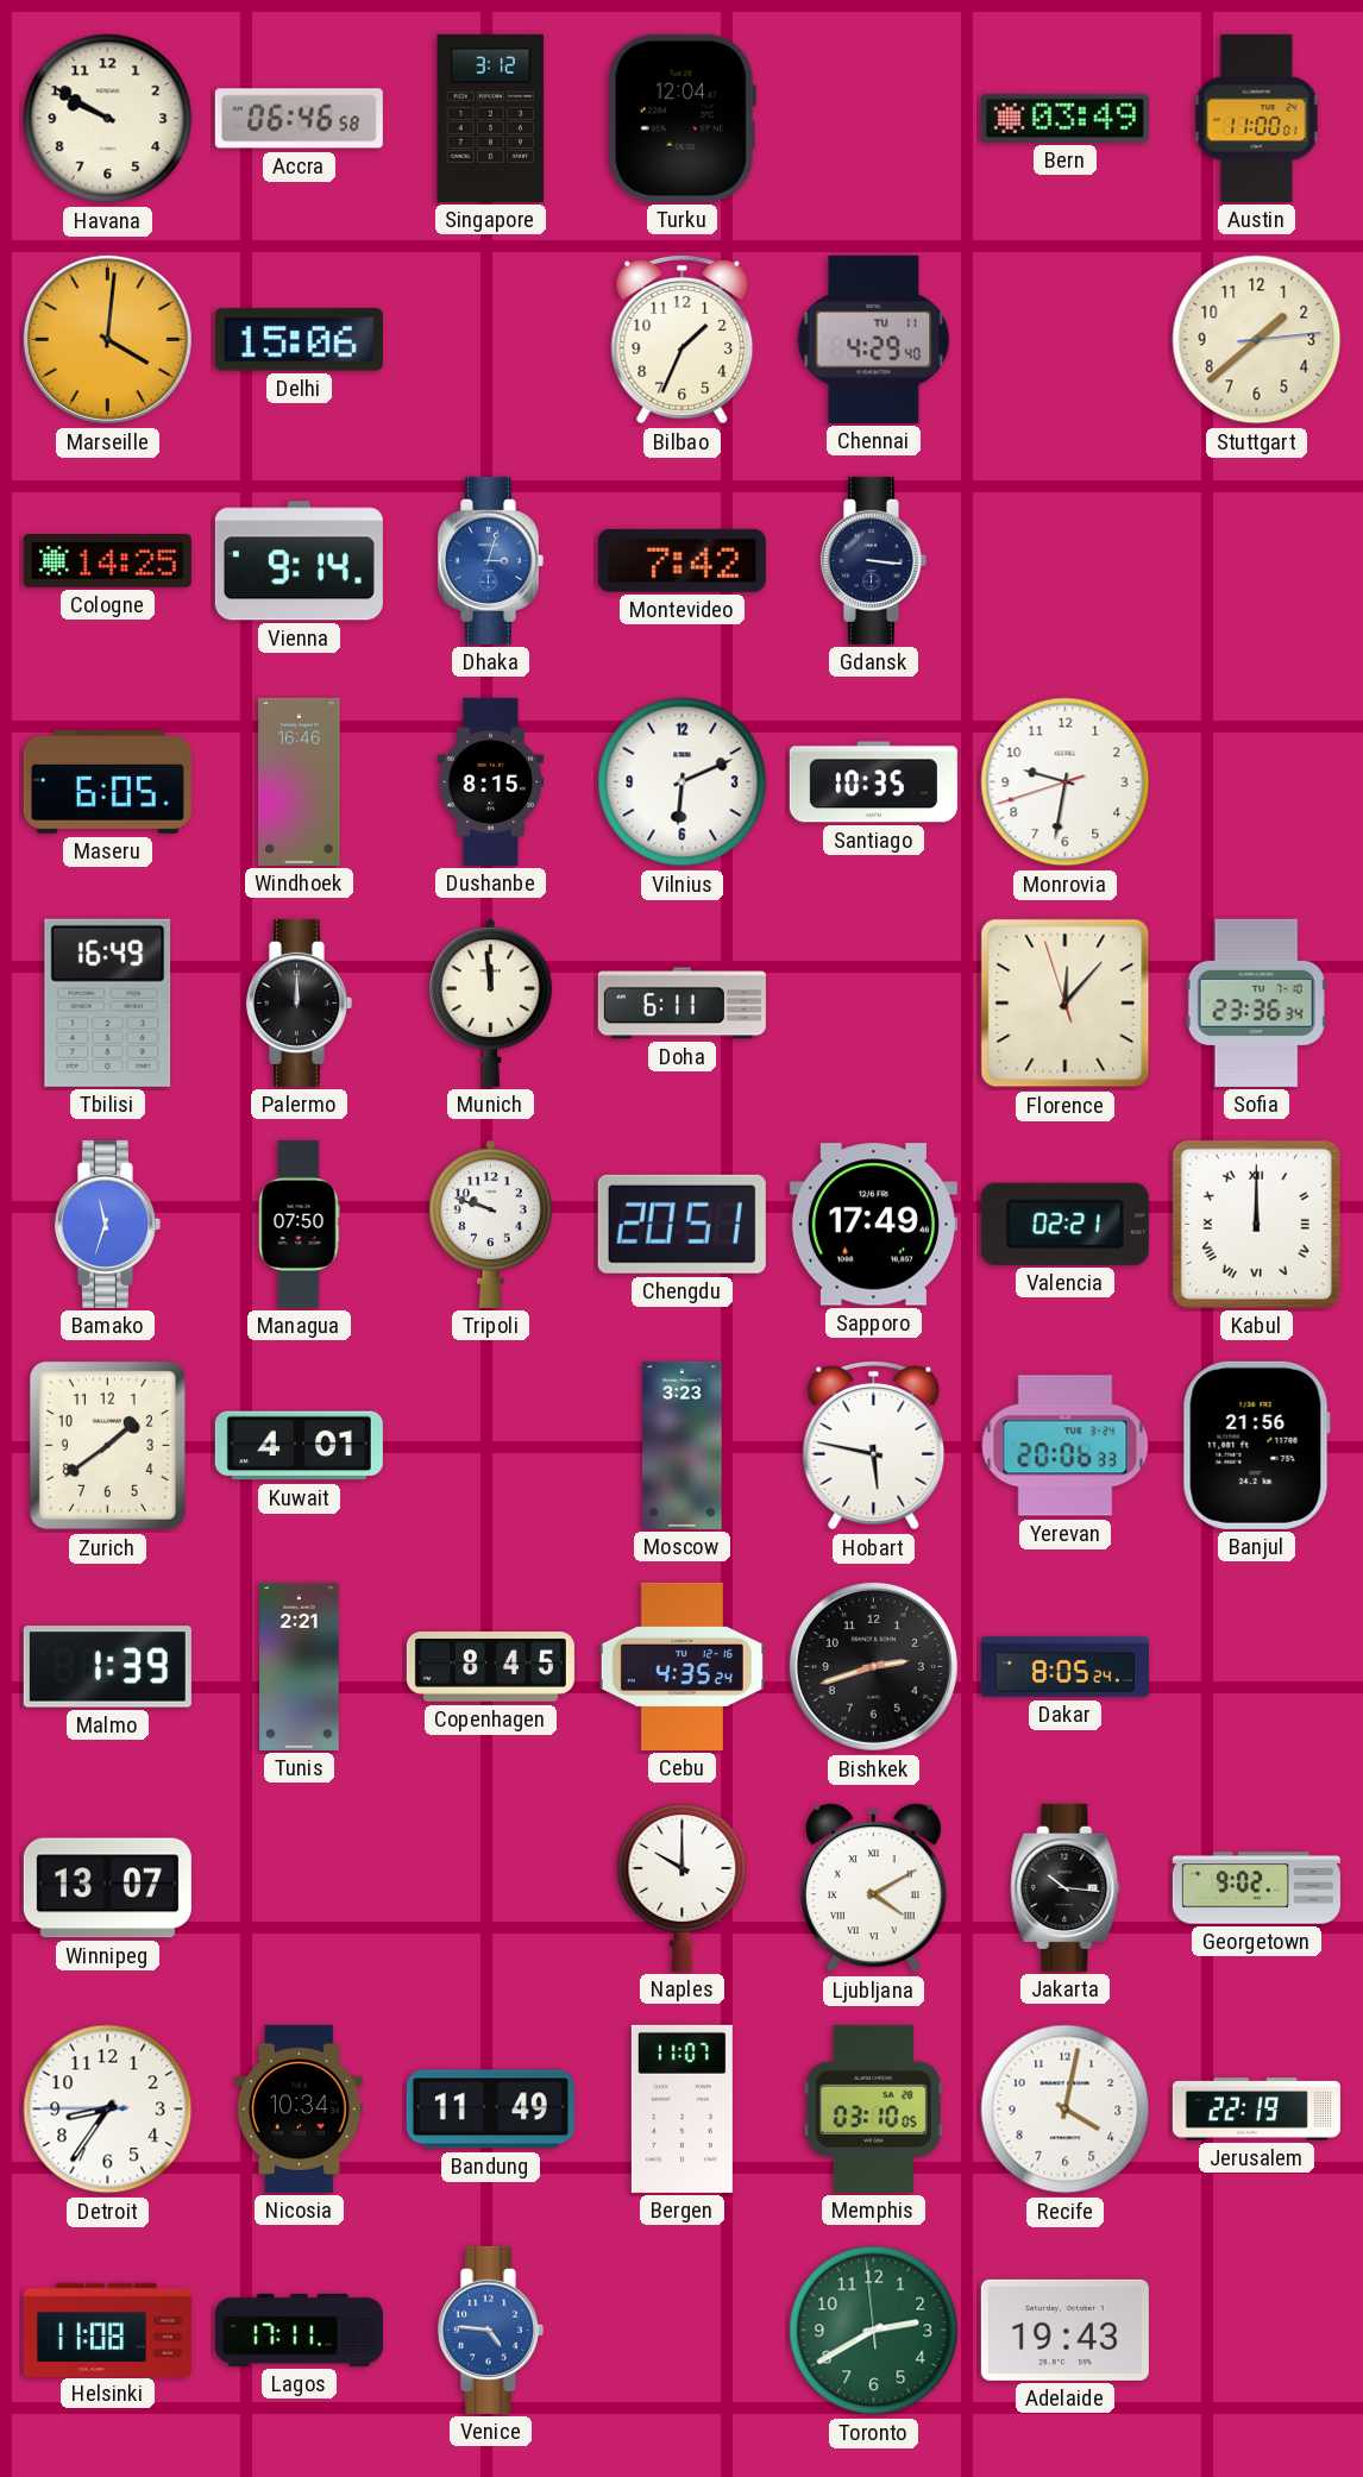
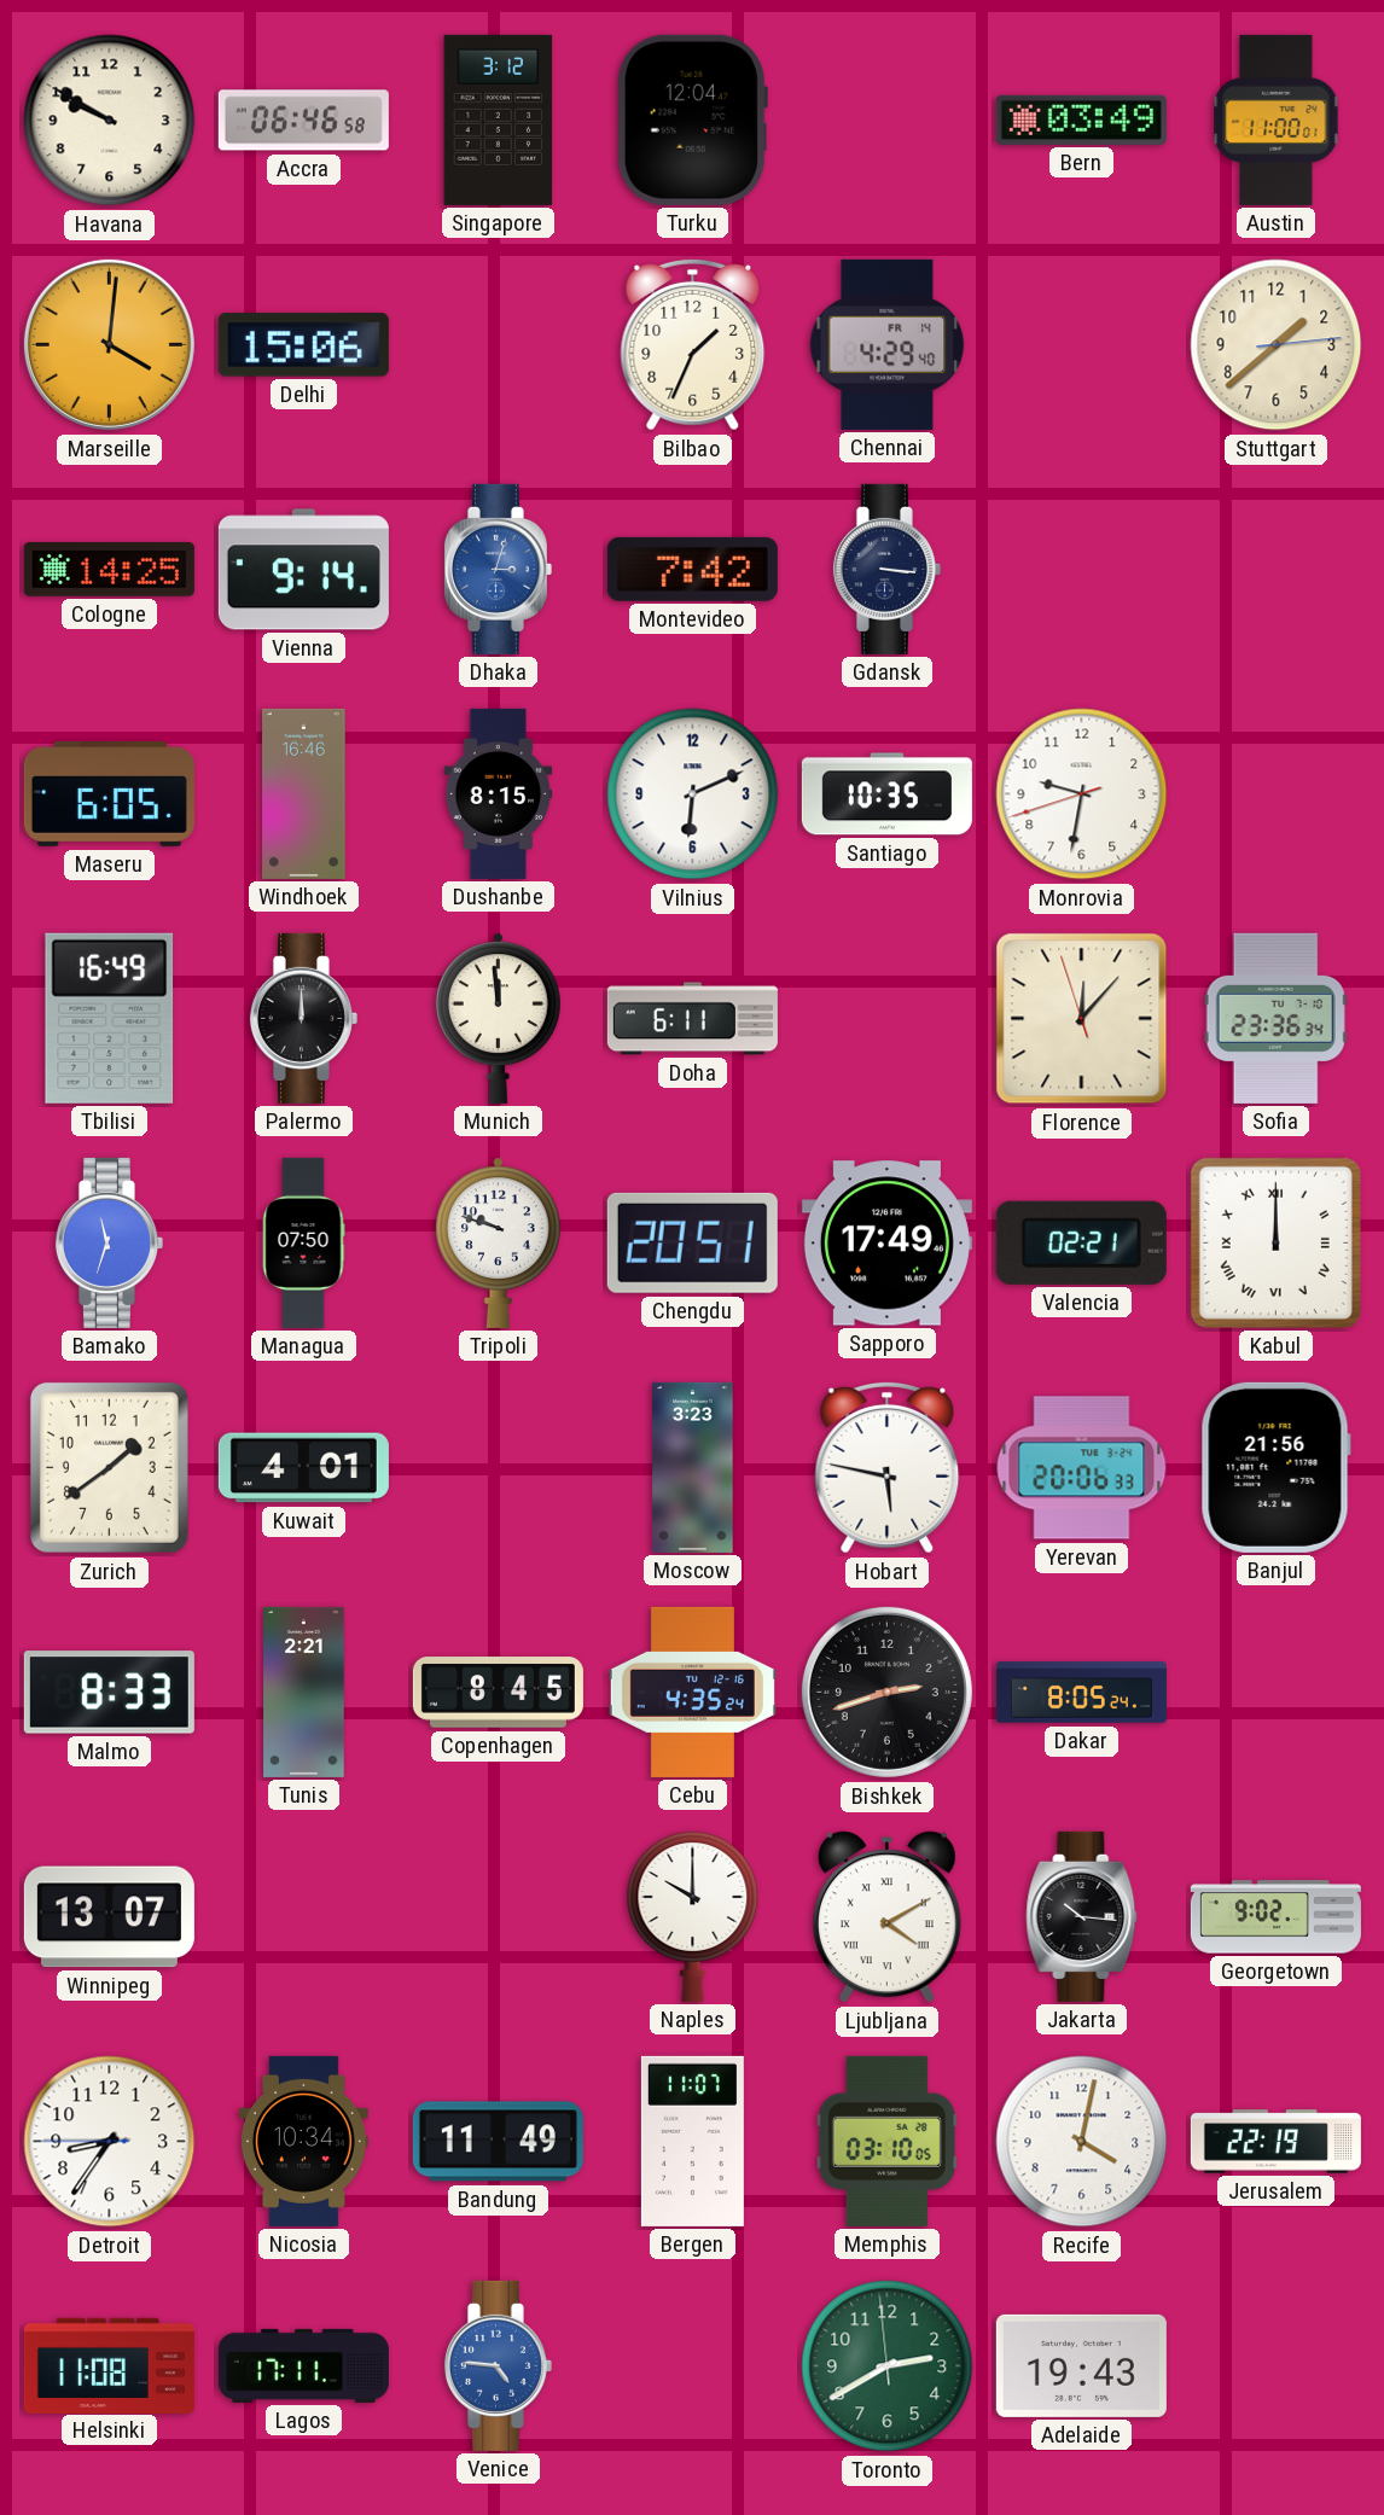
Chennai date: TU 11 -> FR 14
Malmo: 1:39 -> 8:33
